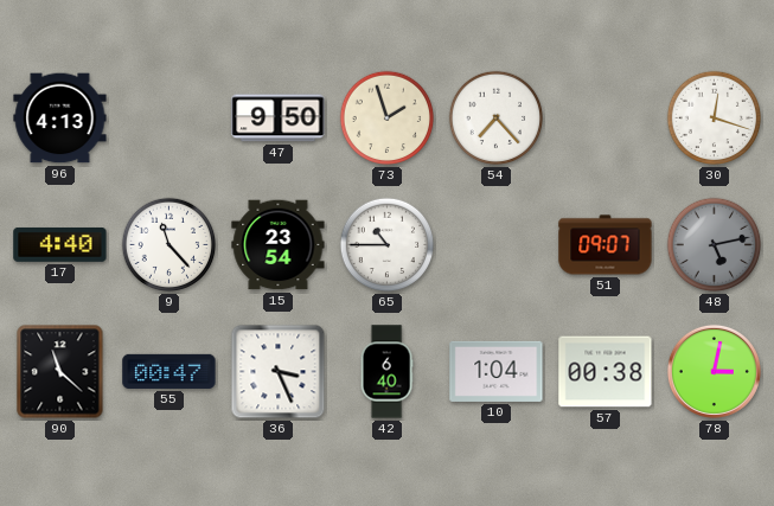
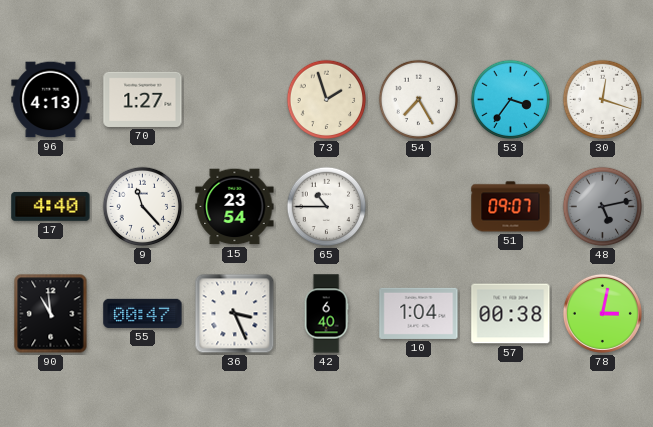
70: none -> 1:27
47: 9:50 -> none
54: 7:23 -> 7:25
53: none -> 3:36
90: 11:22 -> 10:59
